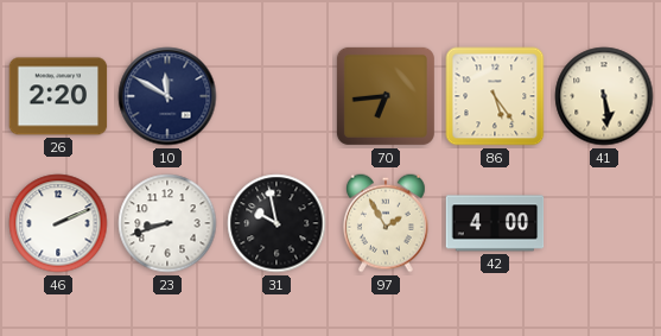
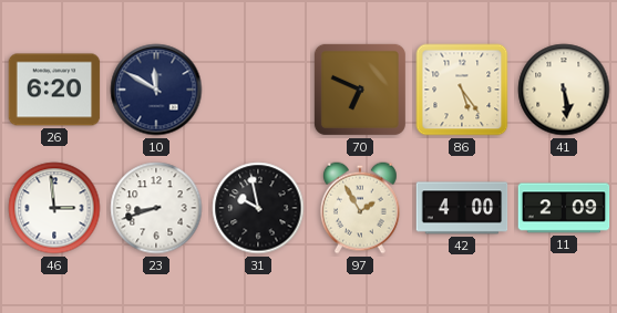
26: 2:20 -> 6:20
70: 6:44 -> 6:49
46: 2:11 -> 2:59
11: none -> 2:09
